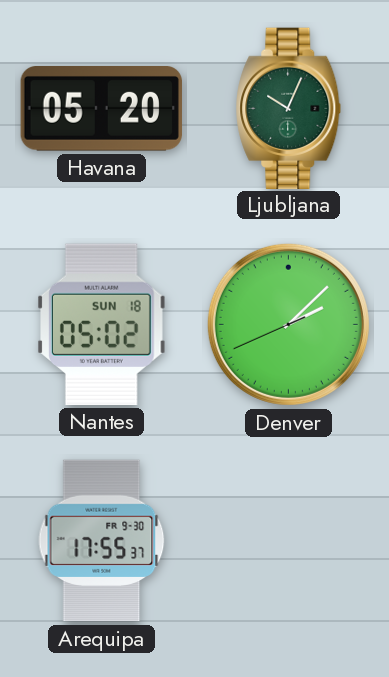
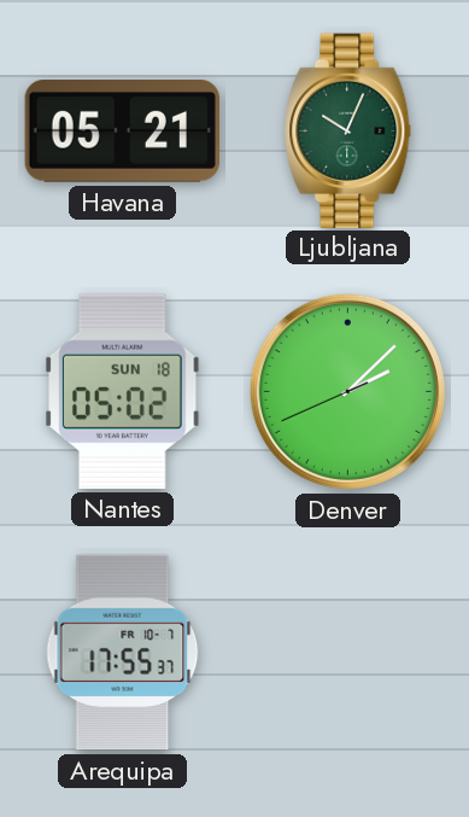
Havana: 05:20 -> 05:21
Arequipa date: FR 9-30 -> FR 10-7
